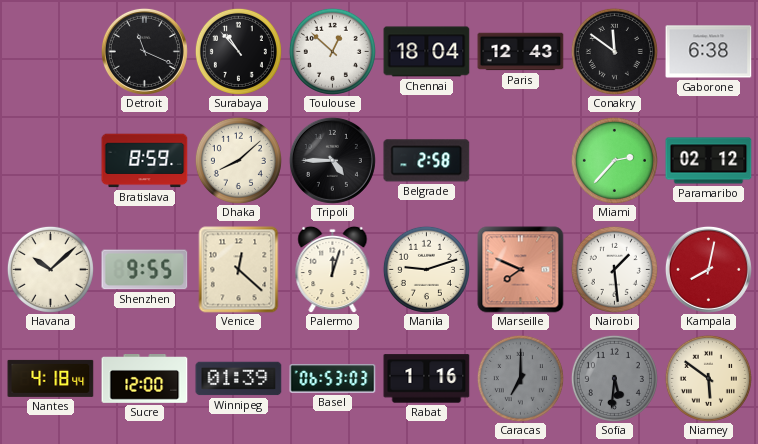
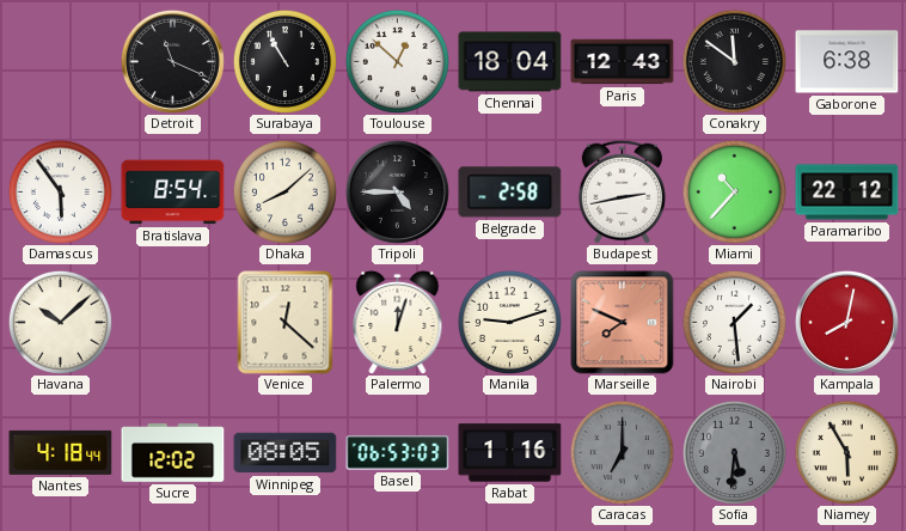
Surabaya: 10:53 -> 10:55
Damascus: none -> 5:54
Bratislava: 8:59 -> 8:54
Budapest: none -> 2:43
Miami: 2:37 -> 10:37
Paramaribo: 02:12 -> 22:12
Shenzhen: 9:55 -> none
Sucre: 12:00 -> 12:02
Winnipeg: 01:39 -> 08:05
Niamey: 5:51 -> 5:55
